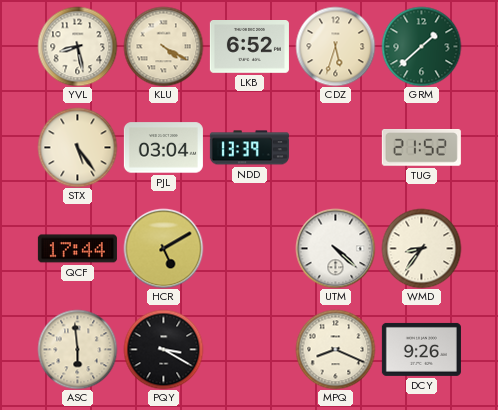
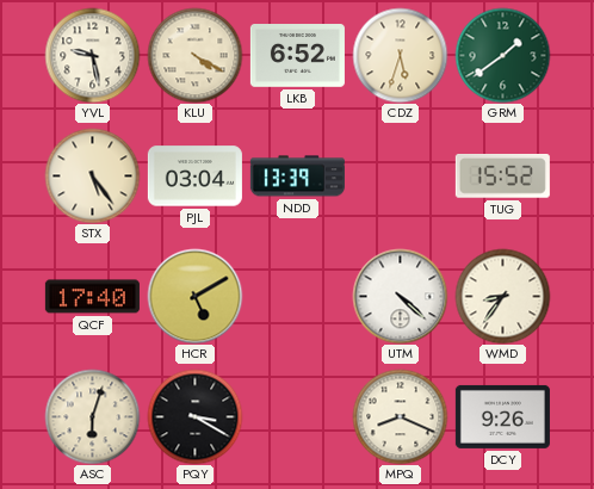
YVL: 8:28 -> 9:28
GRM: 1:38 -> 1:39
TUG: 21:52 -> 15:52
QCF: 17:44 -> 17:40
ASC: 5:59 -> 6:03
